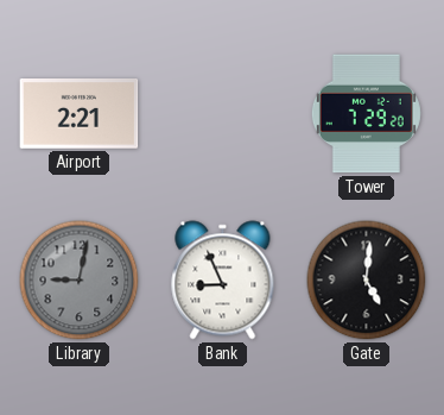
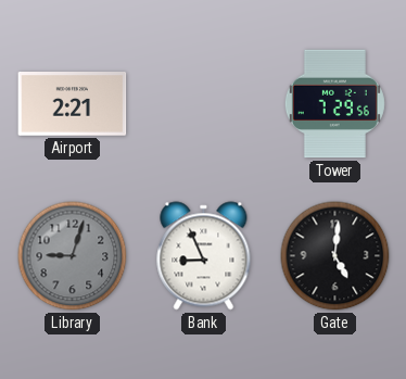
Tower: 7:29:20 -> 7:29:56
Library: 9:02 -> 9:03
